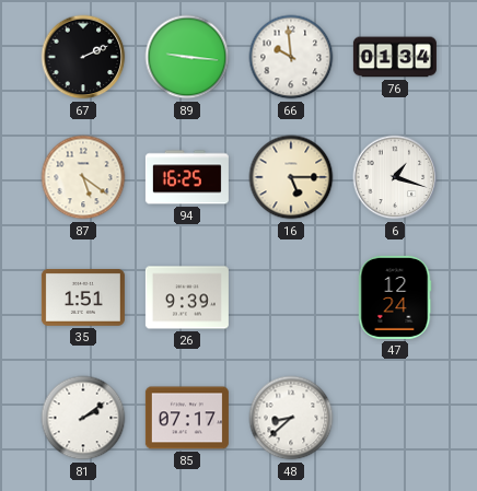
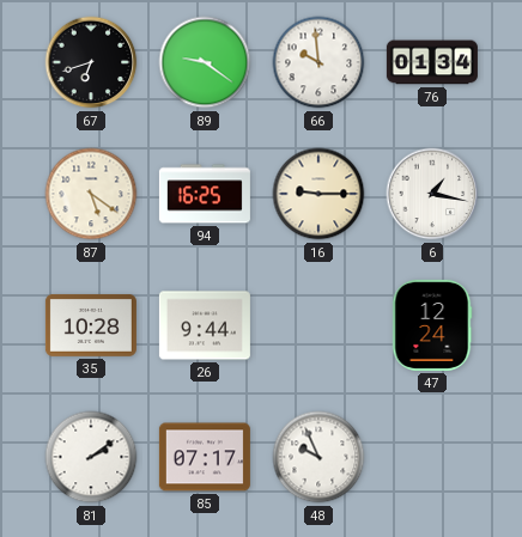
67: 2:11 -> 6:42
89: 9:16 -> 9:21
16: 5:15 -> 9:15
6: 1:18 -> 1:17
35: 1:51 -> 10:28
26: 9:39 -> 9:44
48: 8:38 -> 9:56
